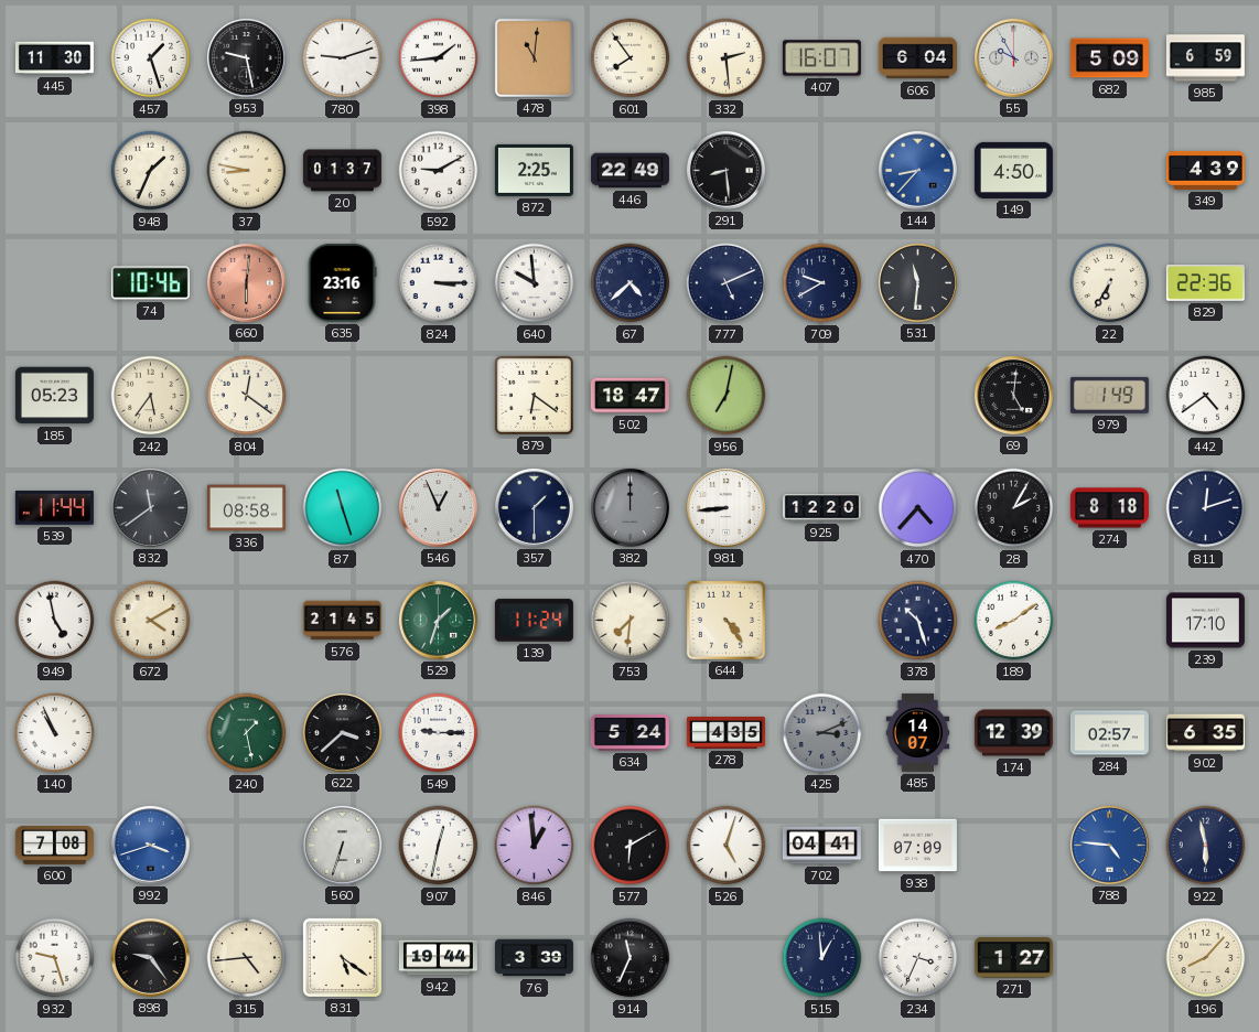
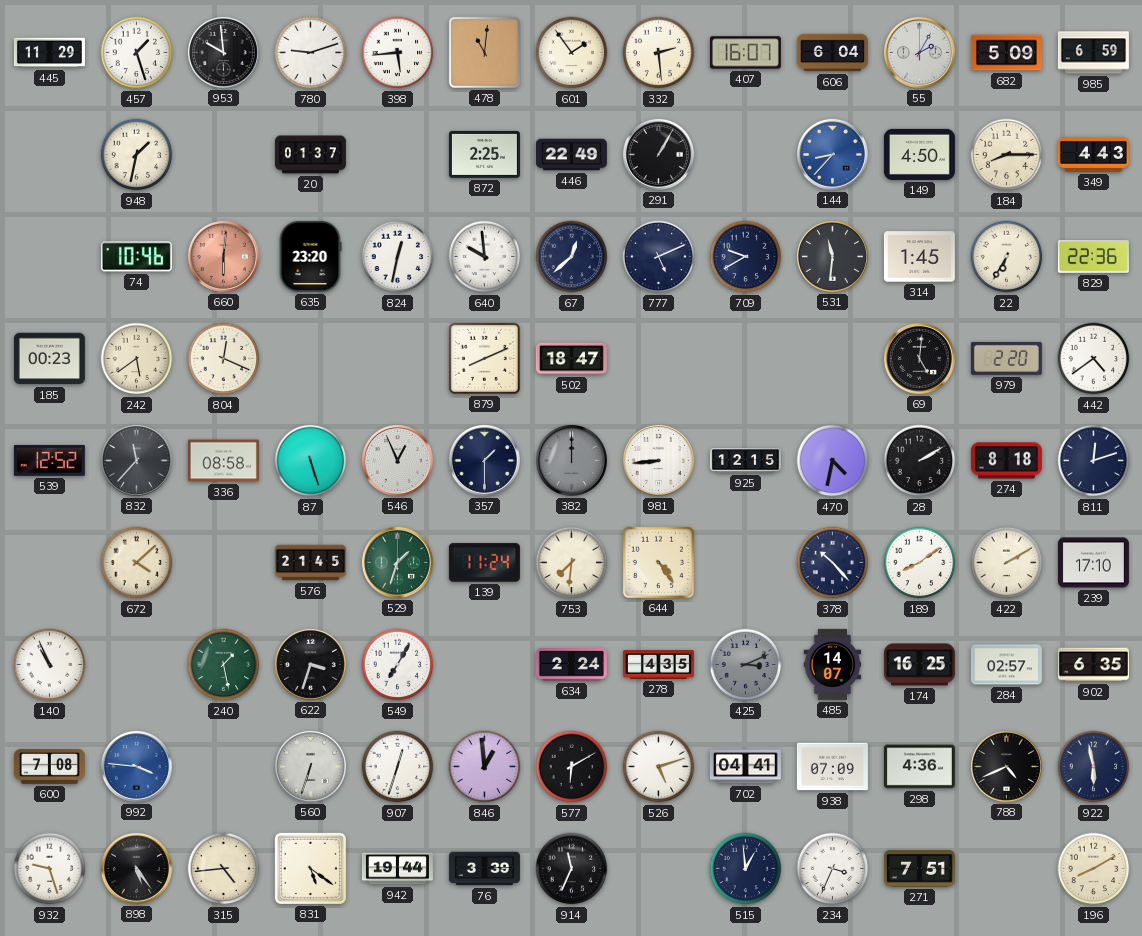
445: 11:30 -> 11:29
953: 9:28 -> 9:59
398: 1:44 -> 5:44
601: 7:54 -> 1:54
55: 9:55 -> 2:05
948: 1:34 -> 1:32
37: 8:47 -> none
592: 9:10 -> none
291: 8:29 -> 1:05
184: none -> 8:15
349: 4:39 -> 4:43
635: 23:16 -> 23:20
824: 3:15 -> 12:32
67: 4:38 -> 12:38
314: none -> 1:45
185: 05:23 -> 00:23
242: 5:36 -> 5:39
804: 12:21 -> 12:19
879: 6:21 -> 8:11
956: 7:02 -> none
979: 1:49 -> 2:20
539: 11:44 -> 12:52
832: 11:39 -> 11:37
87: 11:27 -> 5:27
925: 12:20 -> 12:15
470: 4:37 -> 4:32
28: 2:05 -> 2:10
949: 4:58 -> none
672: 4:10 -> 4:08
378: 10:27 -> 10:23
422: none -> 2:10
622: 3:38 -> 3:33
549: 9:15 -> 7:05
634: 5:24 -> 2:24
174: 12:39 -> 16:25
992: 3:42 -> 3:46
907: 12:32 -> 12:33
526: 5:03 -> 5:12
298: none -> 4:36
788: 4:46 -> 4:41
788 dial: blue -> black
898: 9:24 -> 5:24
271: 1:27 -> 7:51
196: 8:07 -> 8:10
